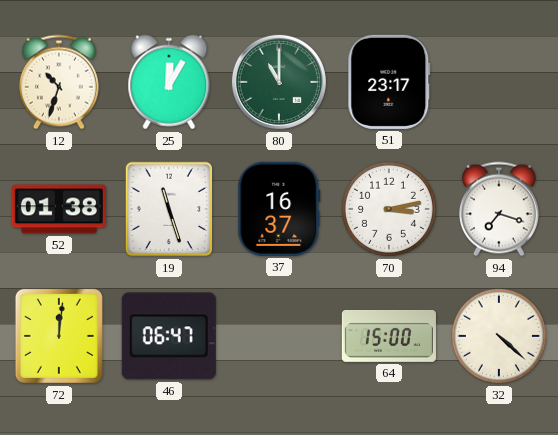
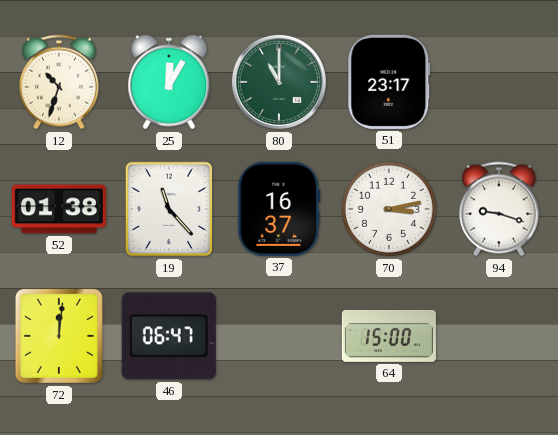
19: 11:27 -> 11:23
94: 7:18 -> 9:18
32: 4:22 -> none
